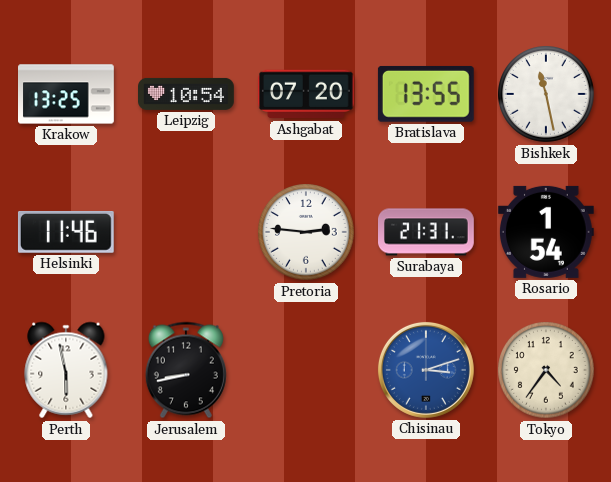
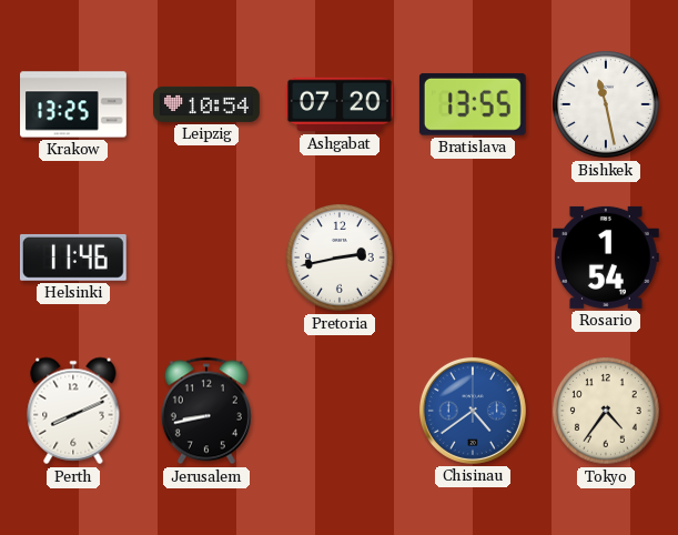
Pretoria: 2:46 -> 2:43
Surabaya: 21:31 -> none
Perth: 5:58 -> 8:11
Chisinau: 3:12 -> 4:39
